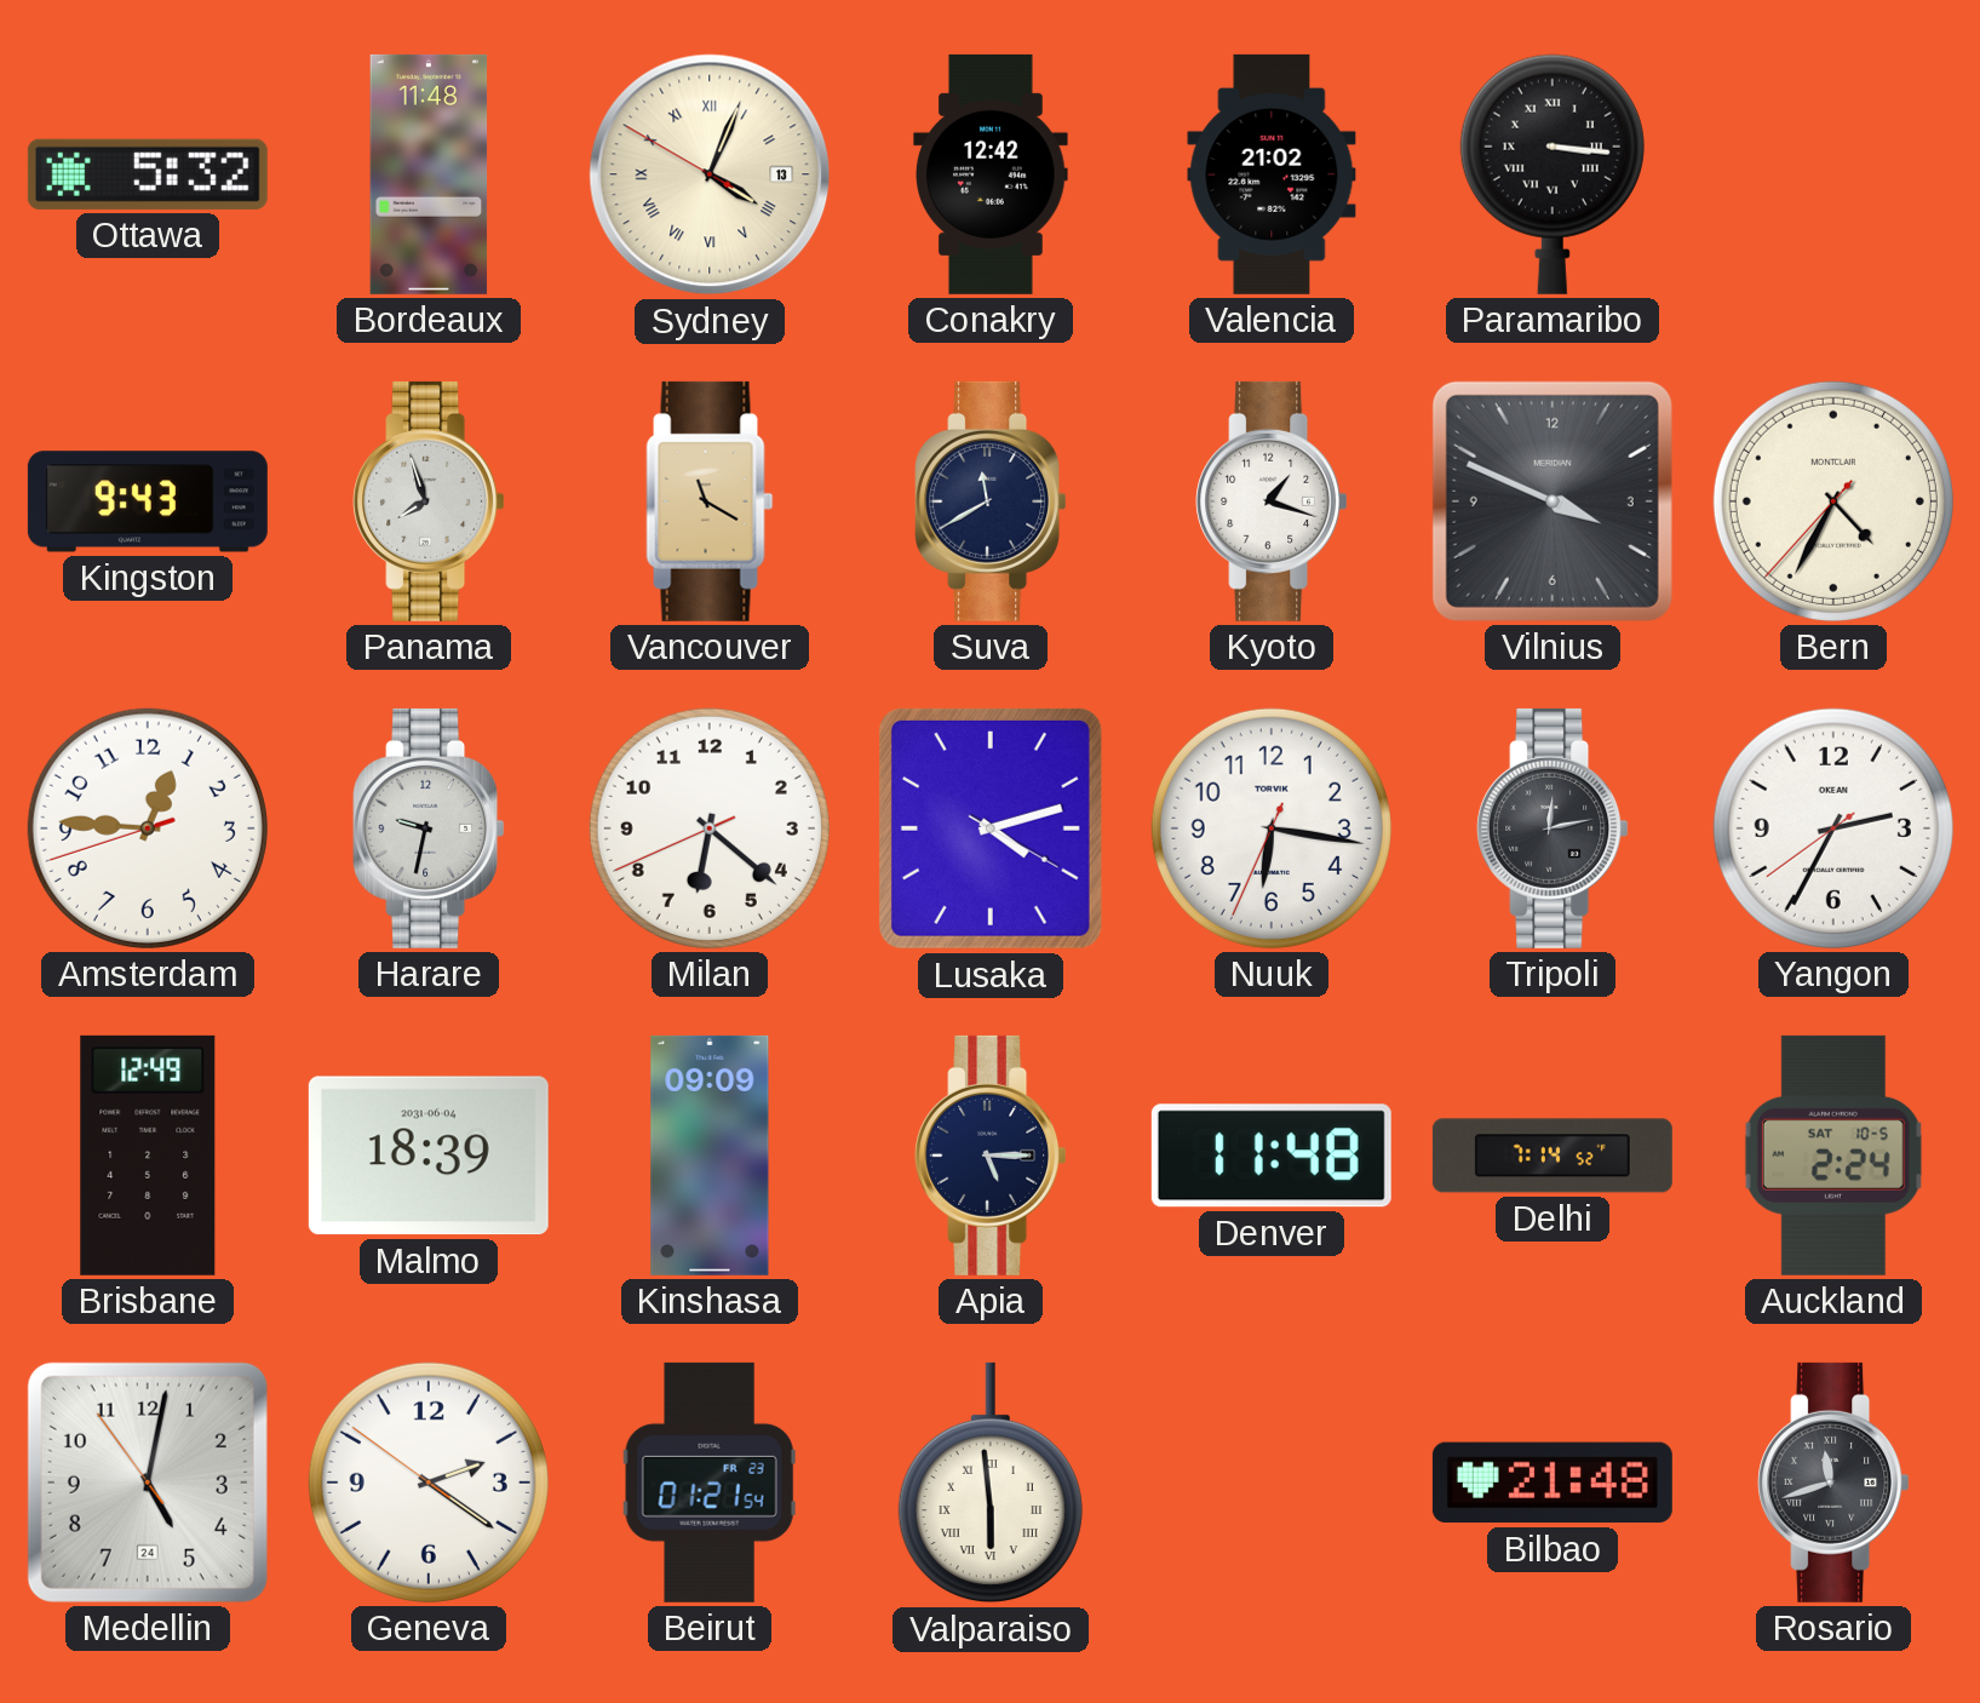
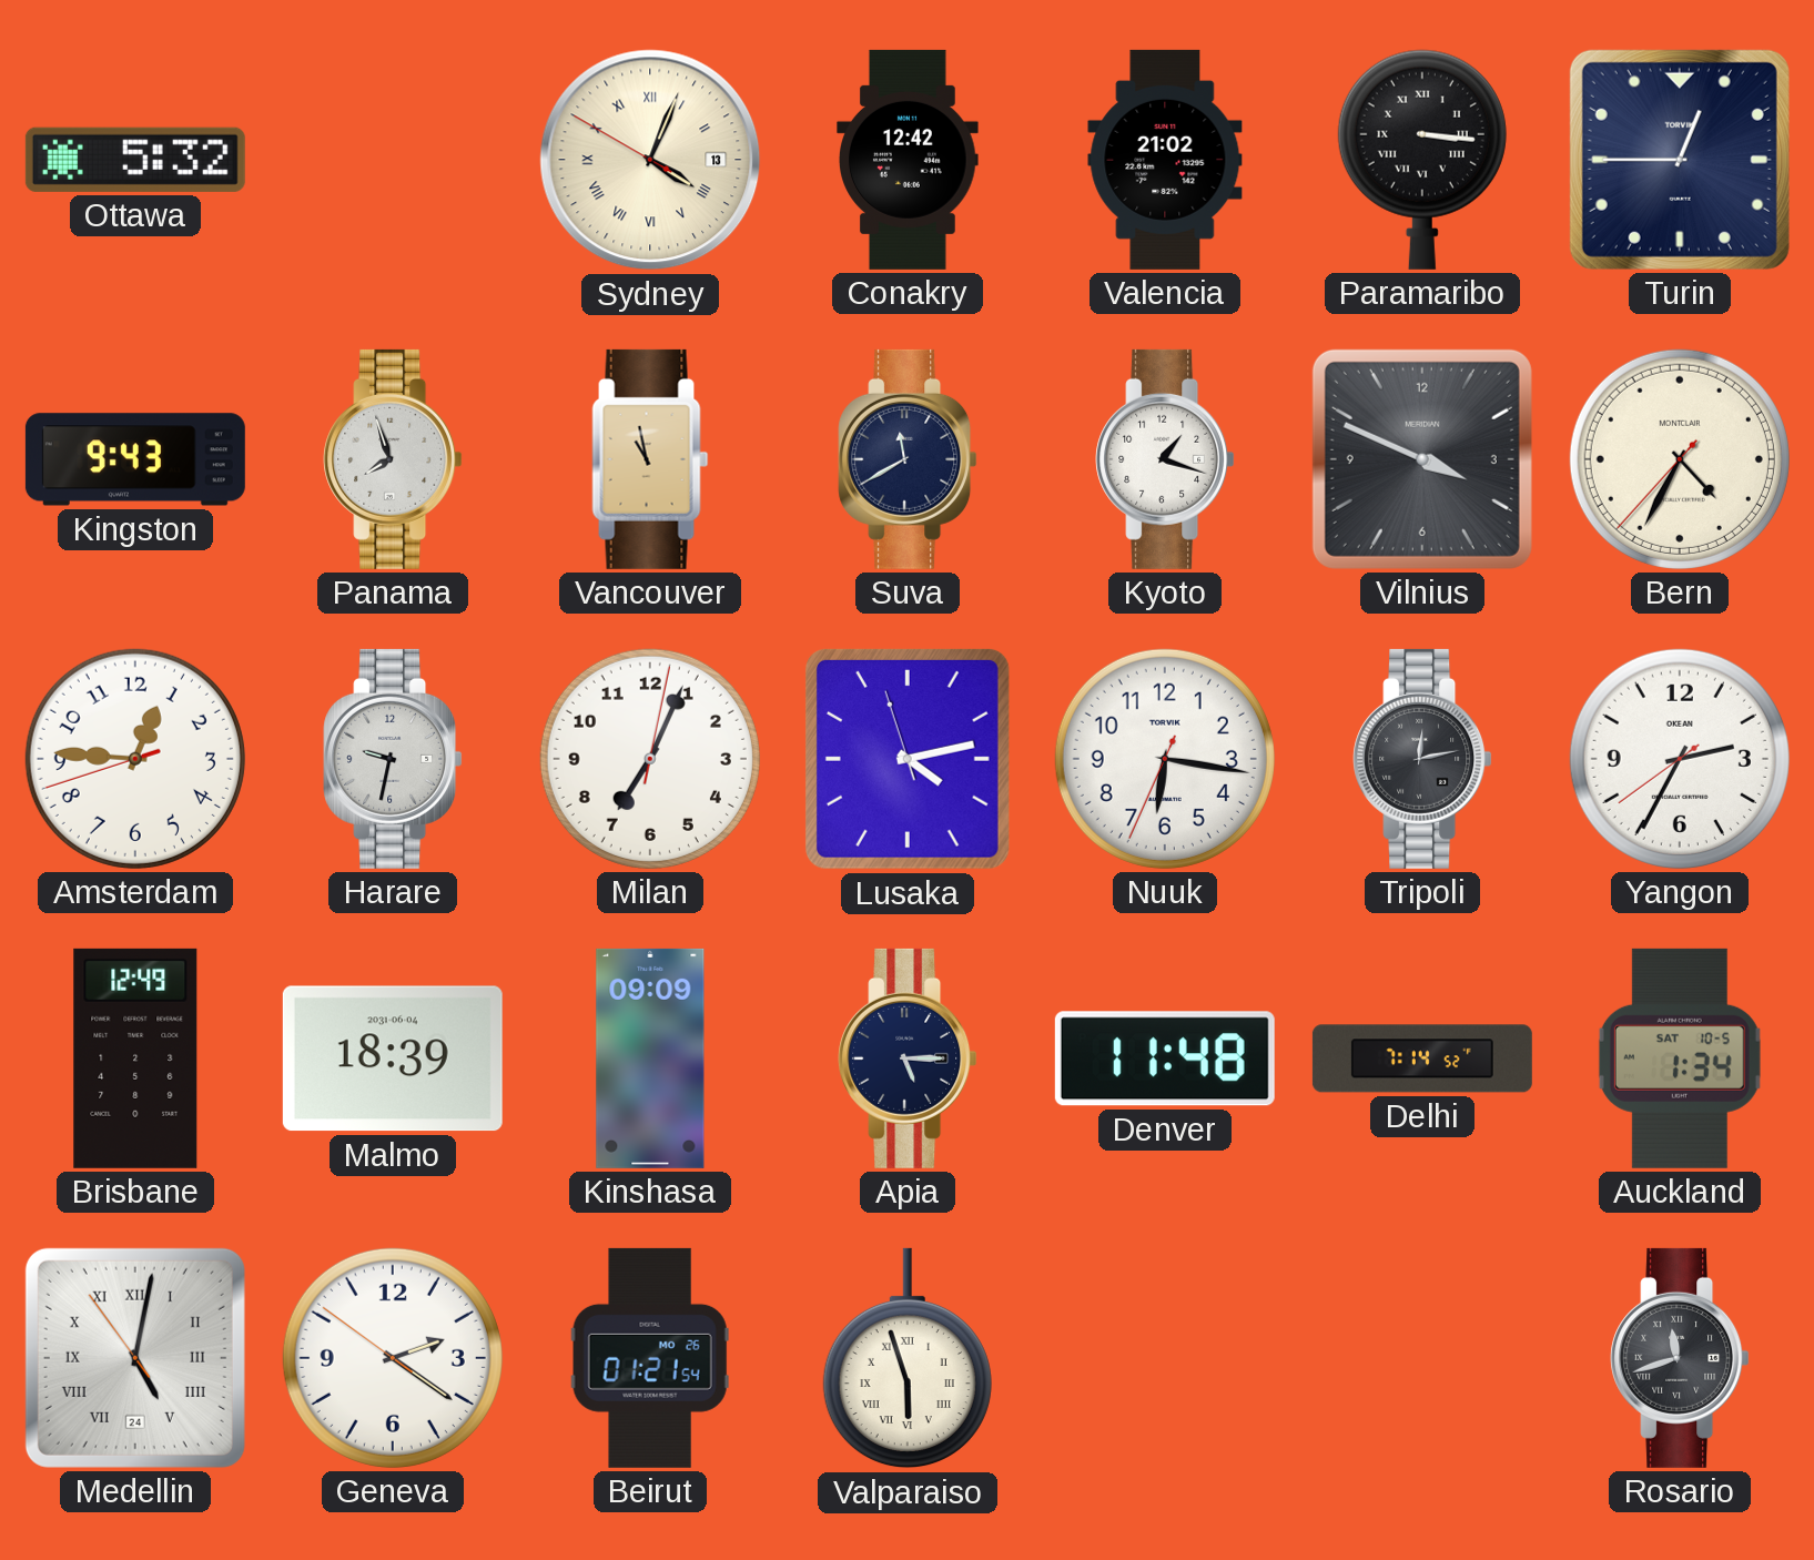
Bordeaux: 11:48 -> none
Turin: none -> 12:45
Vancouver: 11:20 -> 10:58
Milan: 6:21 -> 7:04
Lusaka: 4:12:20 -> 4:12:57
Auckland: 2:24 -> 1:34
Medellin numerals: Arabic -> Roman
Beirut date: FR 23 -> MO 26
Valparaiso: 5:59 -> 5:57
Bilbao: 21:48 -> none
